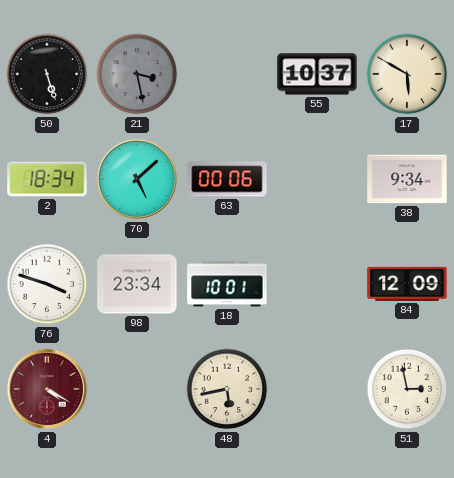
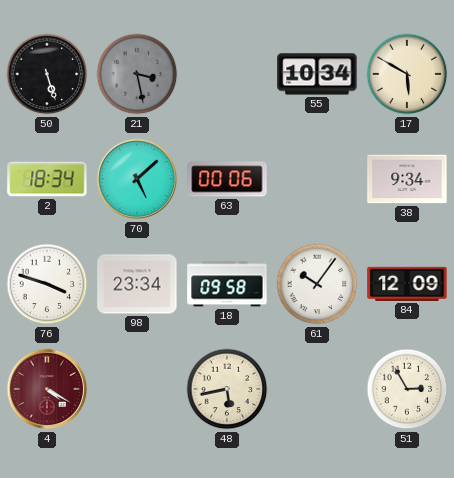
55: 10:37 -> 10:34
18: 10:01 -> 09:58
61: none -> 10:06
51: 2:58 -> 2:55
